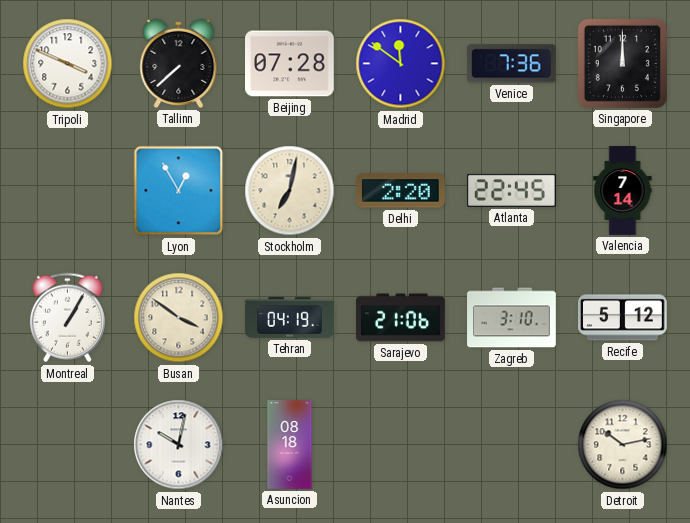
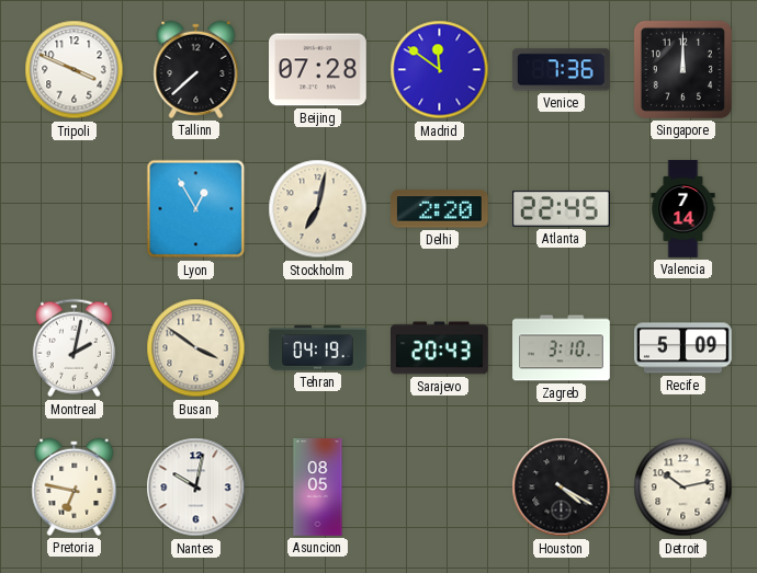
Montreal: 1:05 -> 2:02
Sarajevo: 21:06 -> 20:43
Recife: 5:12 -> 5:09
Pretoria: none -> 6:47
Asuncion: 08:18 -> 08:05
Houston: none -> 4:20
